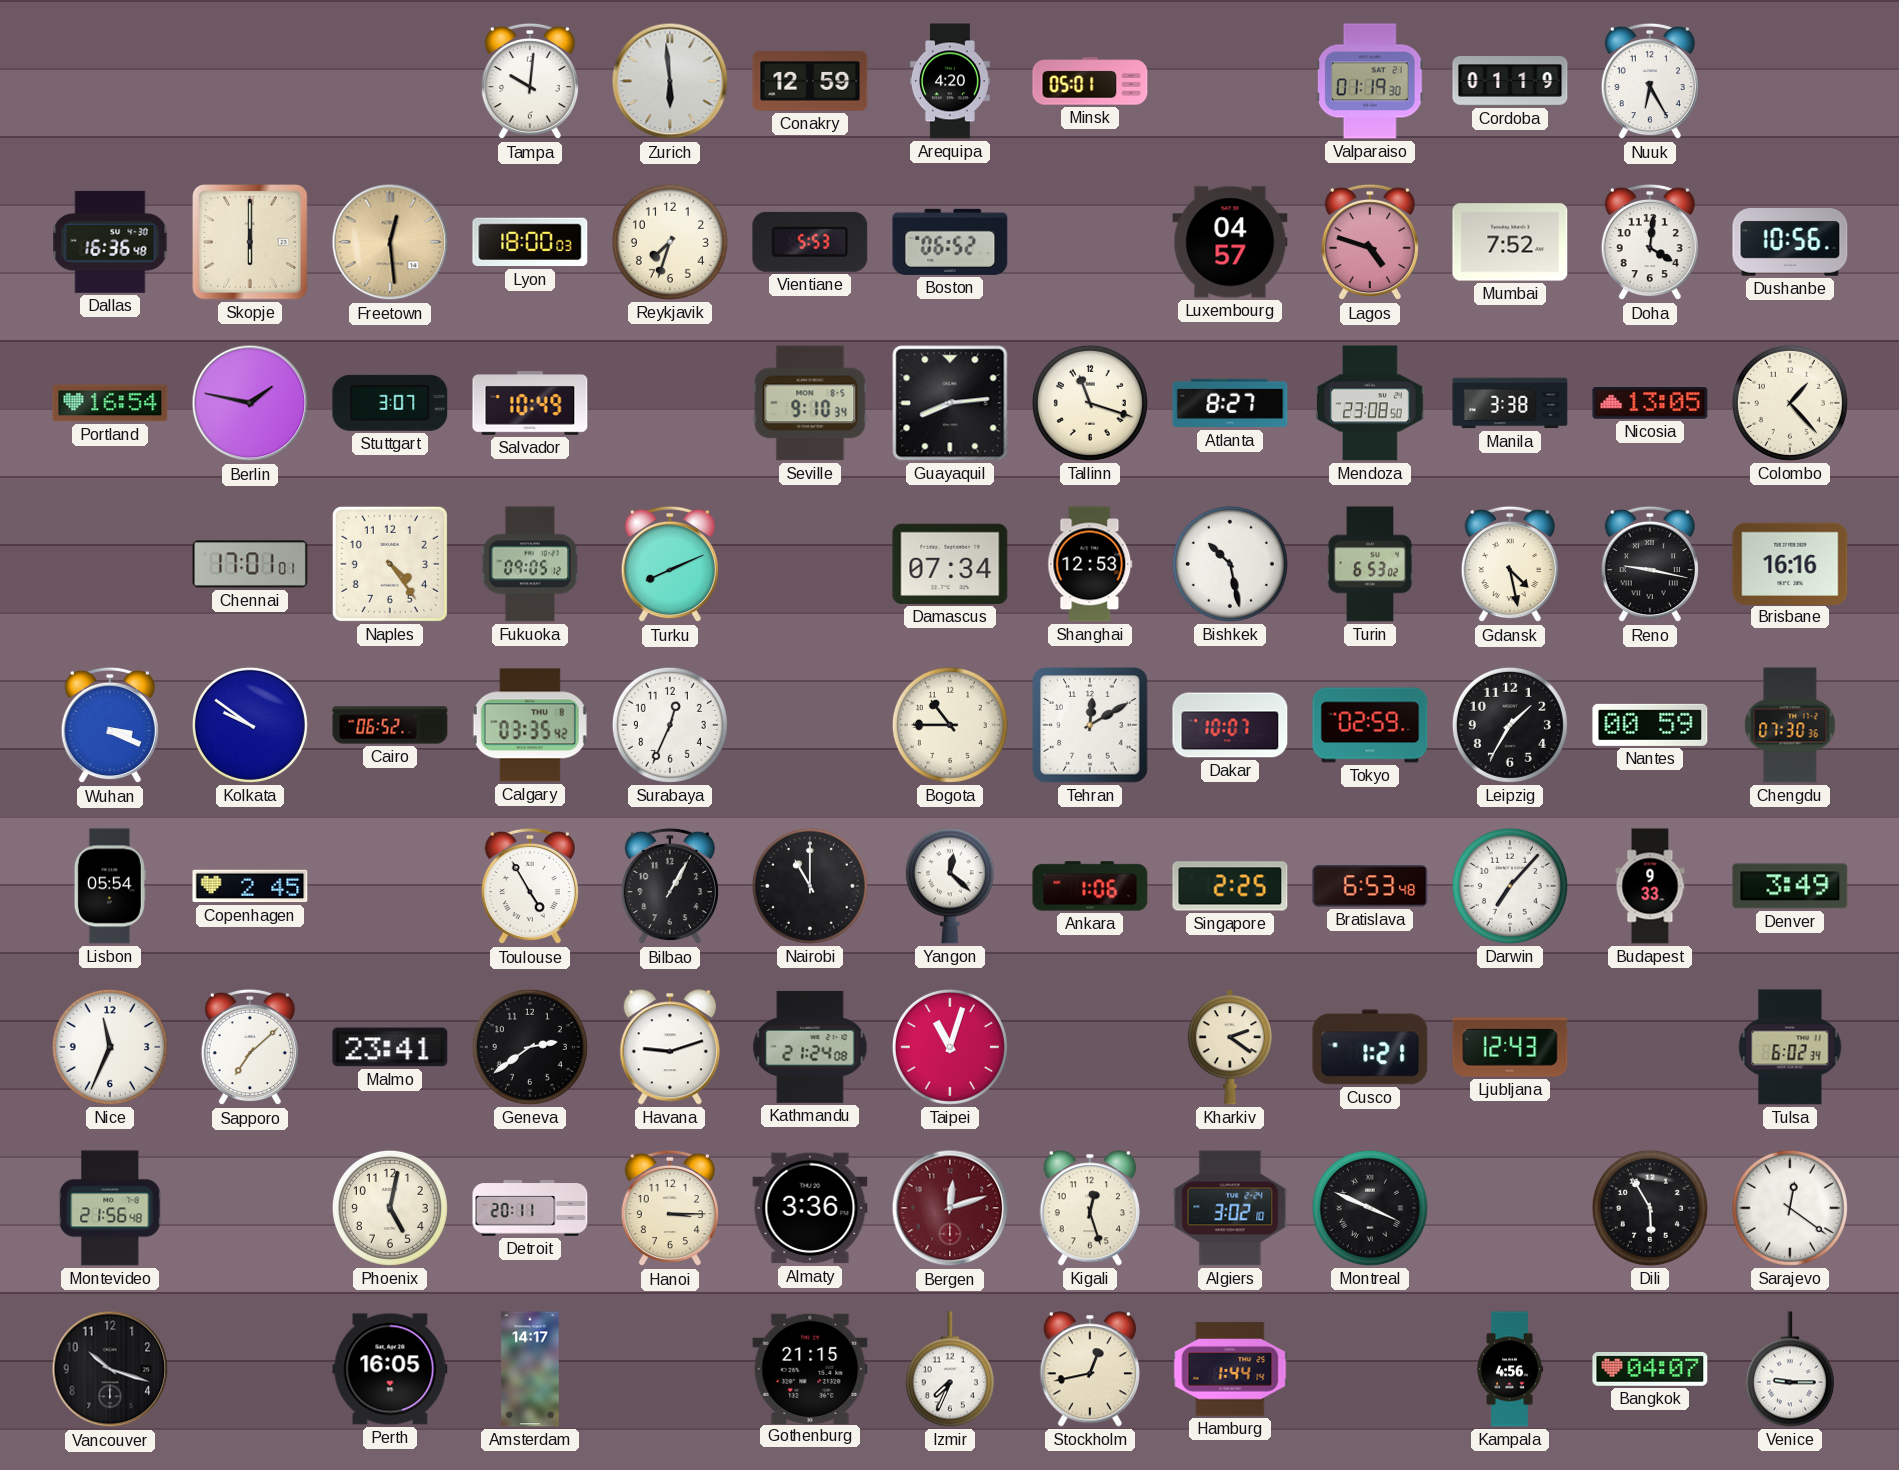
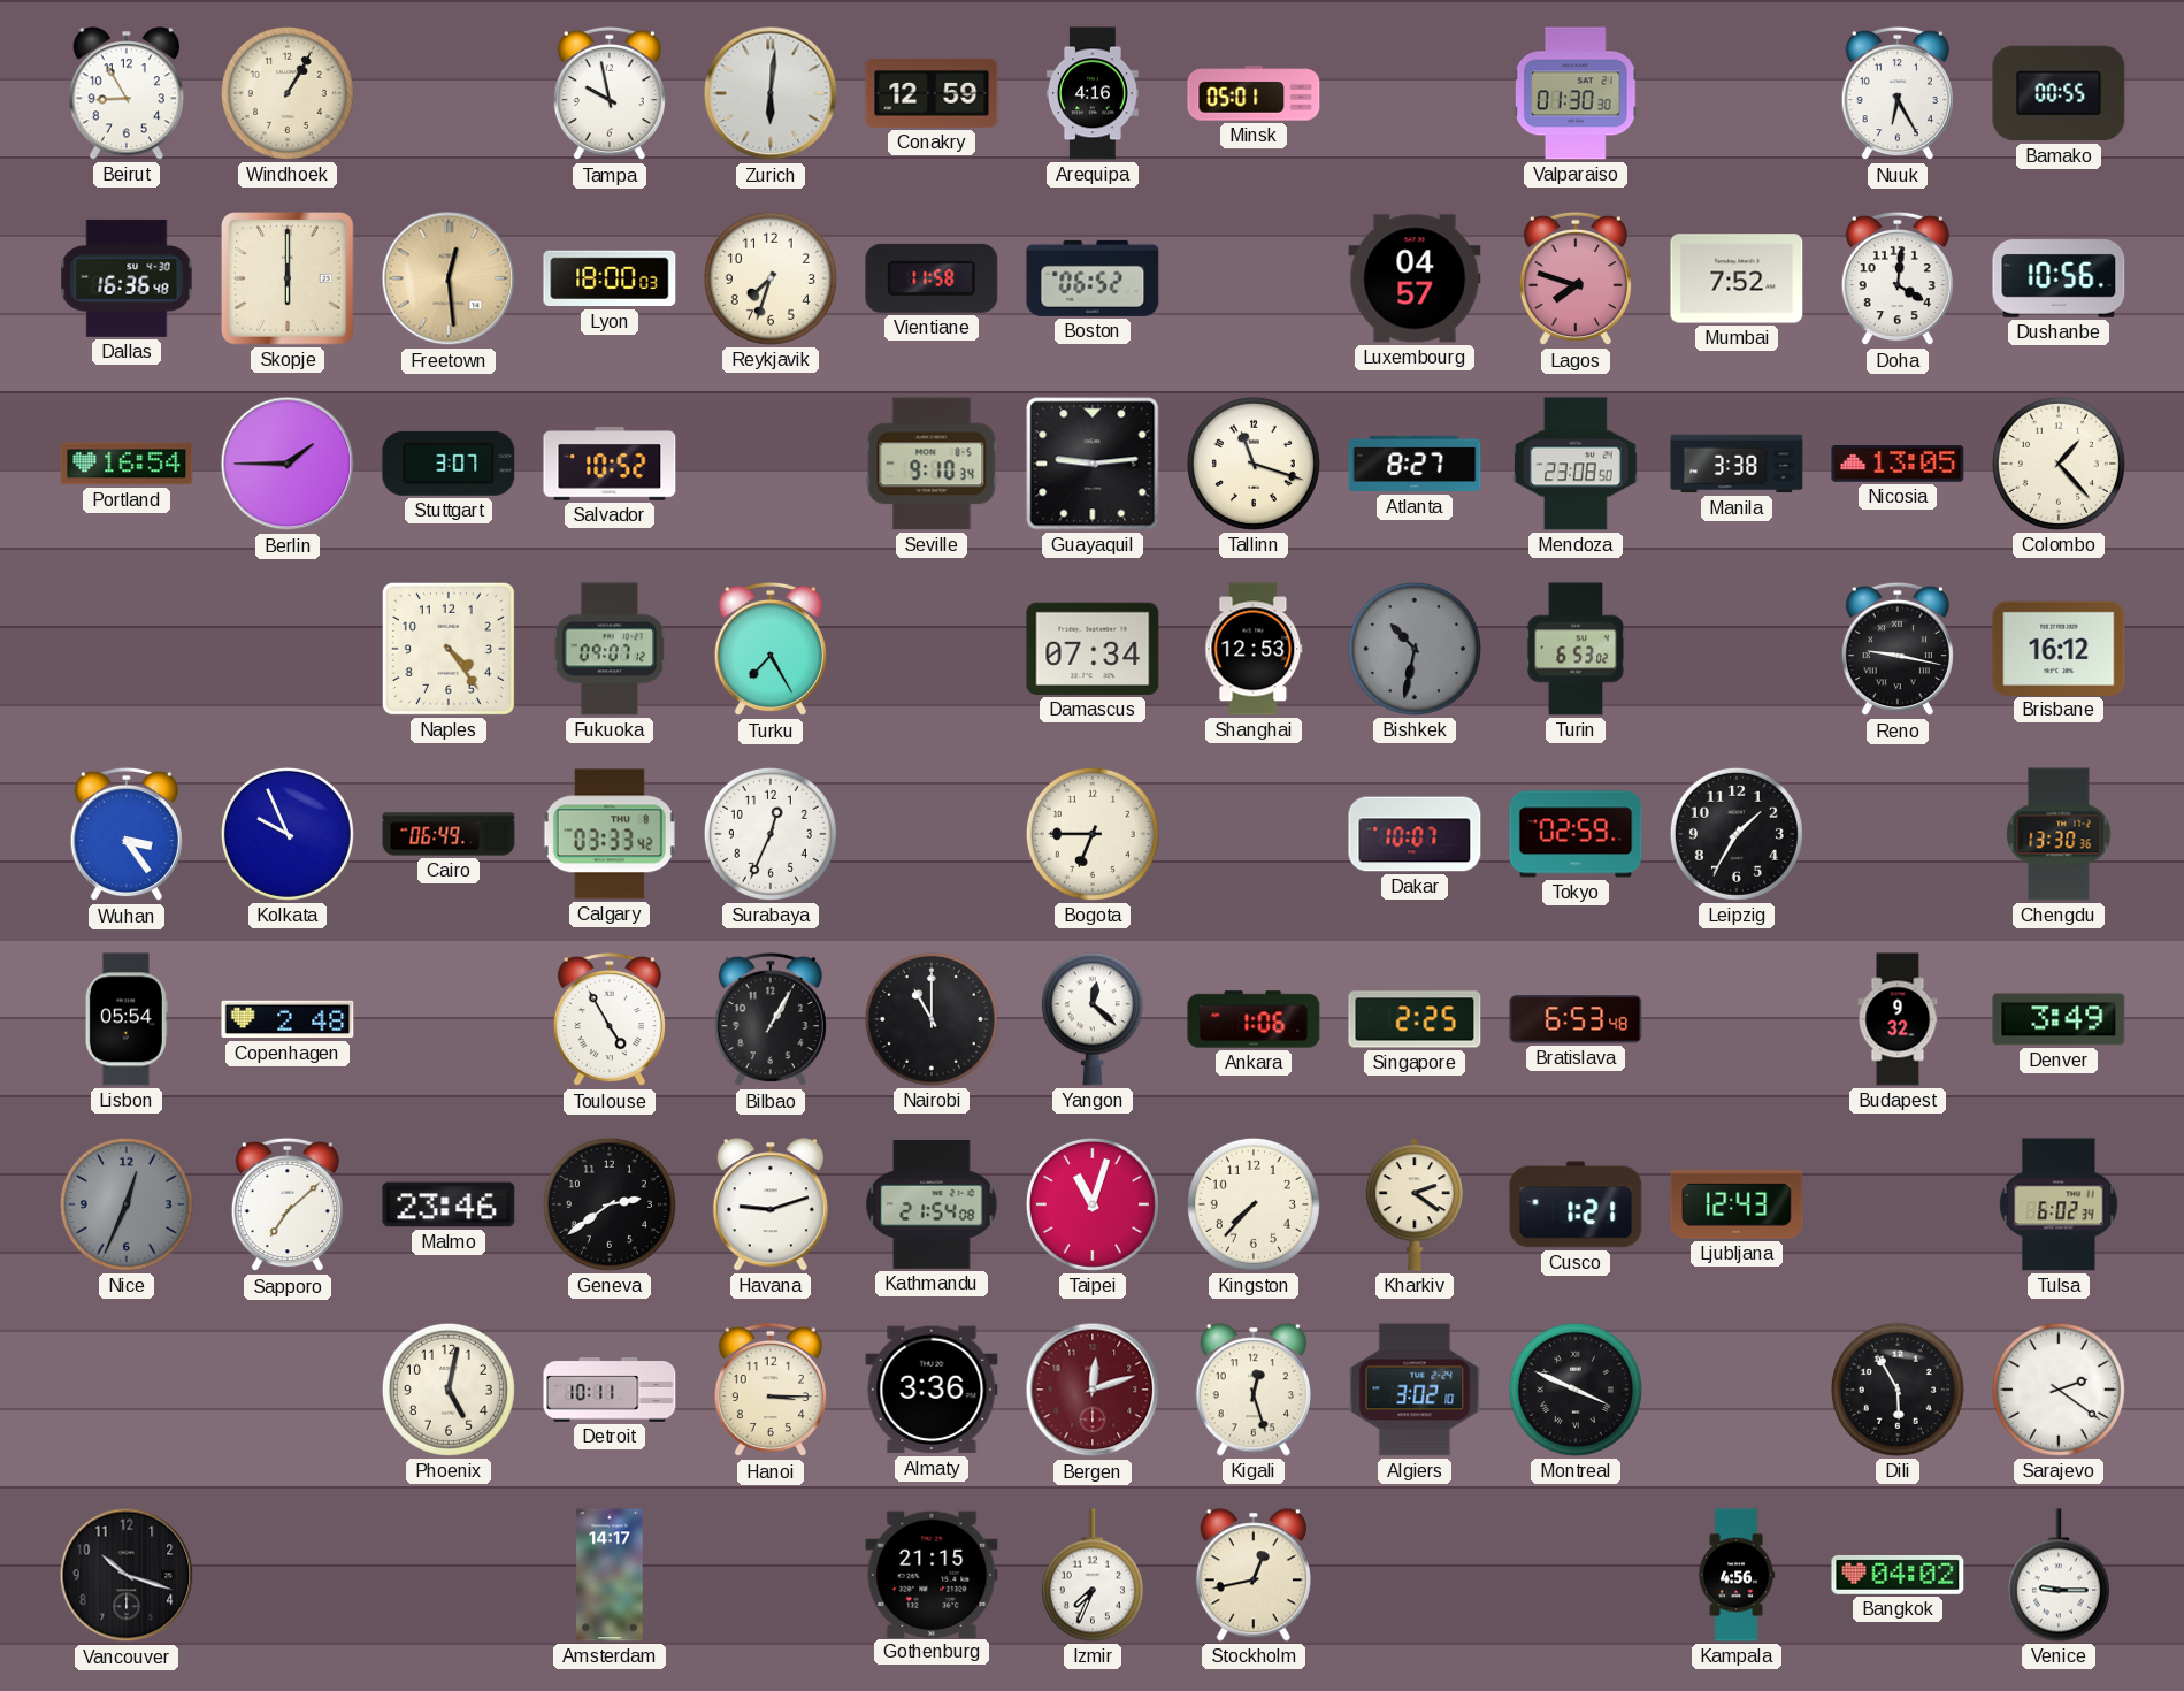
Beirut: none -> 8:55
Windhoek: none -> 1:05
Tampa: 10:01 -> 9:58
Zurich: 5:59 -> 6:01
Arequipa: 4:20 -> 4:16
Valparaiso: 01:19 -> 01:30
Cordoba: 01:19 -> none
Bamako: none -> 00:55
Vientiane: 5:53 -> 11:58
Lagos: 4:48 -> 7:48
Berlin: 1:47 -> 1:45
Salvador: 10:49 -> 10:52
Guayaquil: 8:14 -> 9:14
Chennai: 17:01 -> none
Fukuoka: 09:05 -> 09:07
Turku: 8:11 -> 7:25
Bishkek: 10:28 -> 10:32
Bishkek dial: white -> grey
Gdansk: 4:28 -> none
Brisbane: 16:16 -> 16:12
Wuhan: 3:19 -> 3:24
Kolkata: 9:51 -> 9:56
Cairo: 06:52 -> 06:49
Calgary: 03:35 -> 03:33
Bogota: 10:45 -> 6:45
Tehran: 12:10 -> none
Nantes: 00:59 -> none
Chengdu: 07:30 -> 13:30
Copenhagen: 2:45 -> 2:48
Darwin: 7:07 -> none
Budapest: 9:33 -> 9:32
Nice: 11:34 -> 12:34
Nice dial: white -> grey
Malmo: 23:41 -> 23:46
Kathmandu: 21:24 -> 21:54
Kingston: none -> 7:37
Montevideo: 21:56 -> none
Detroit: 20:11 -> 10:11
Sarajevo: 12:21 -> 2:21
Perth: 16:05 -> none
Hamburg: 1:44 -> none
Bangkok: 04:07 -> 04:02
